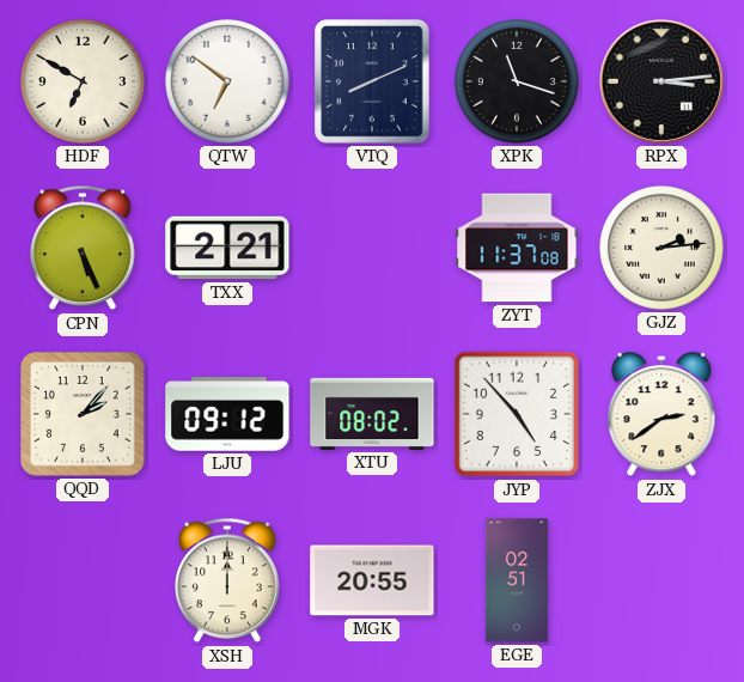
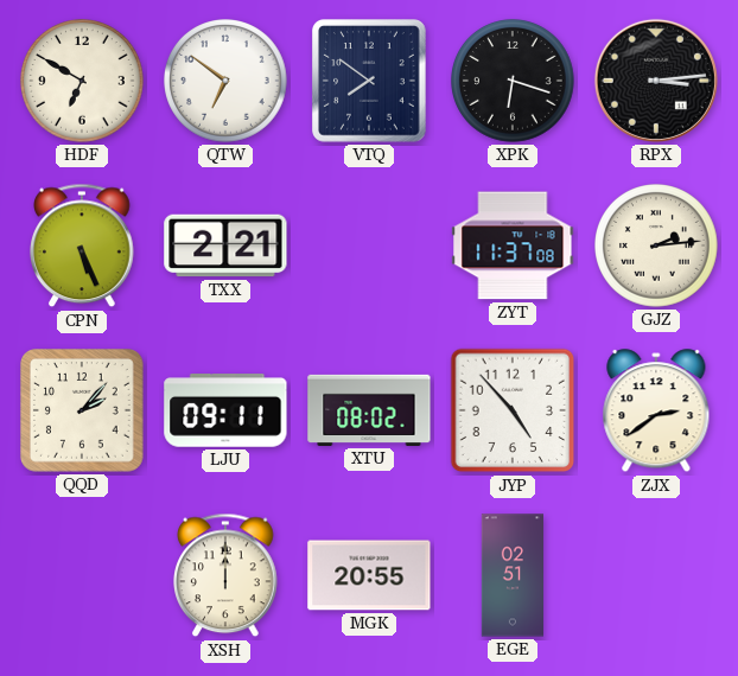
VTQ: 8:11 -> 7:51
XPK: 11:18 -> 6:18
LJU: 09:12 -> 09:11
